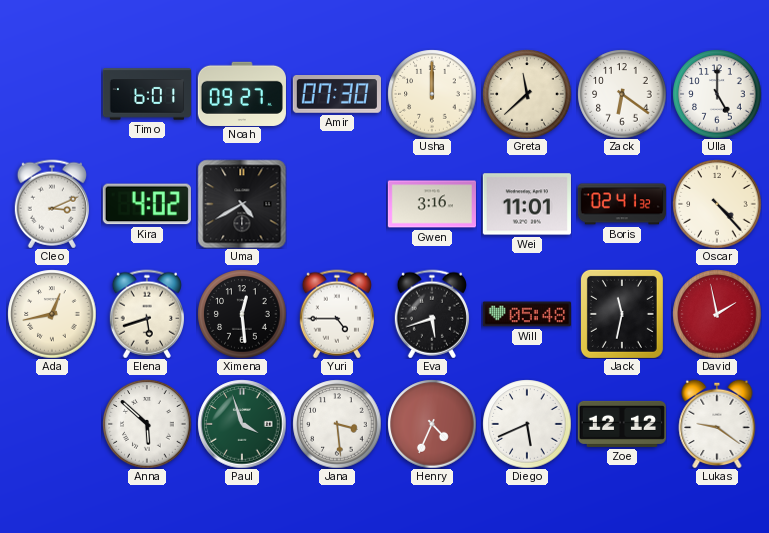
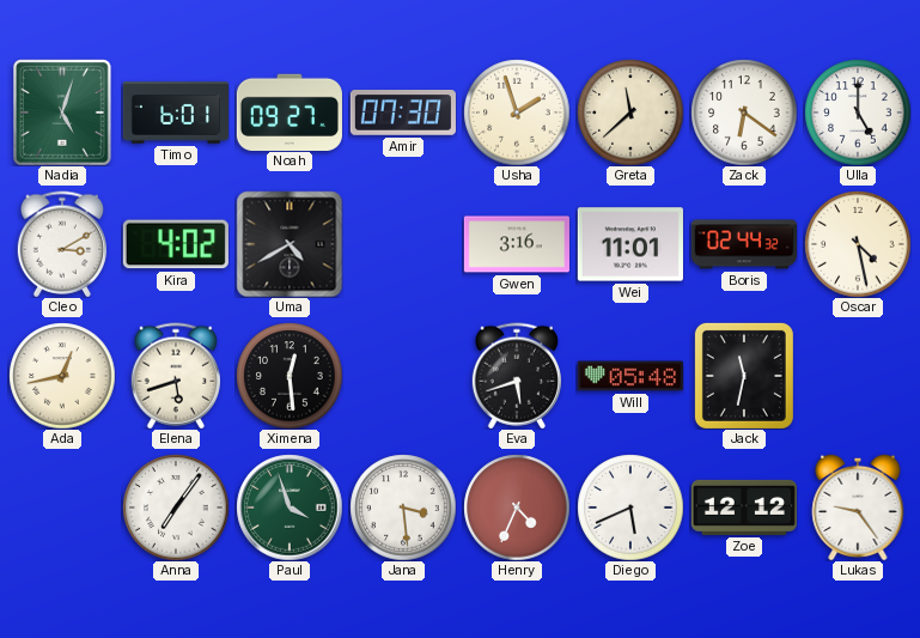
Nadia: none -> 5:03
Usha: 12:00 -> 1:57
Cleo: 3:11 -> 3:10
Boris: 02:41 -> 02:44
Oscar: 4:23 -> 4:28
Yuri: 4:45 -> none
David: 1:58 -> none
Anna: 5:52 -> 7:06
Lukas: 9:21 -> 9:24
